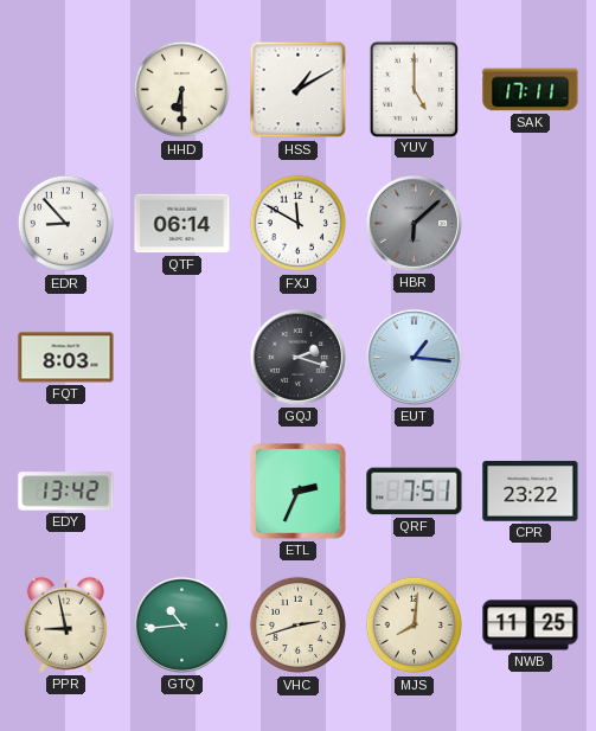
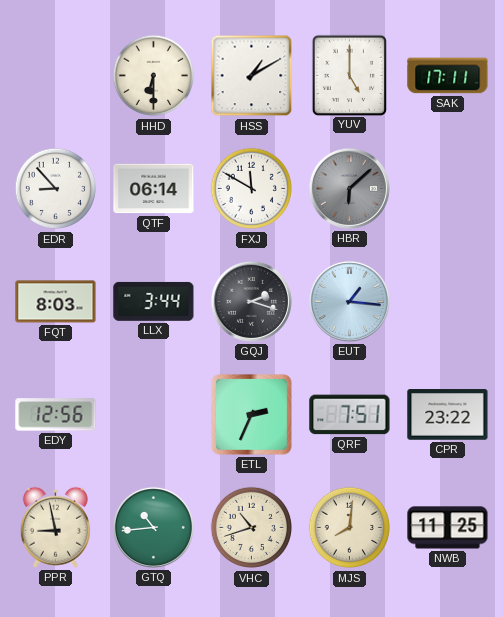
LLX: none -> 3:44
EDY: 13:42 -> 12:56
VHC: 2:42 -> 10:42
